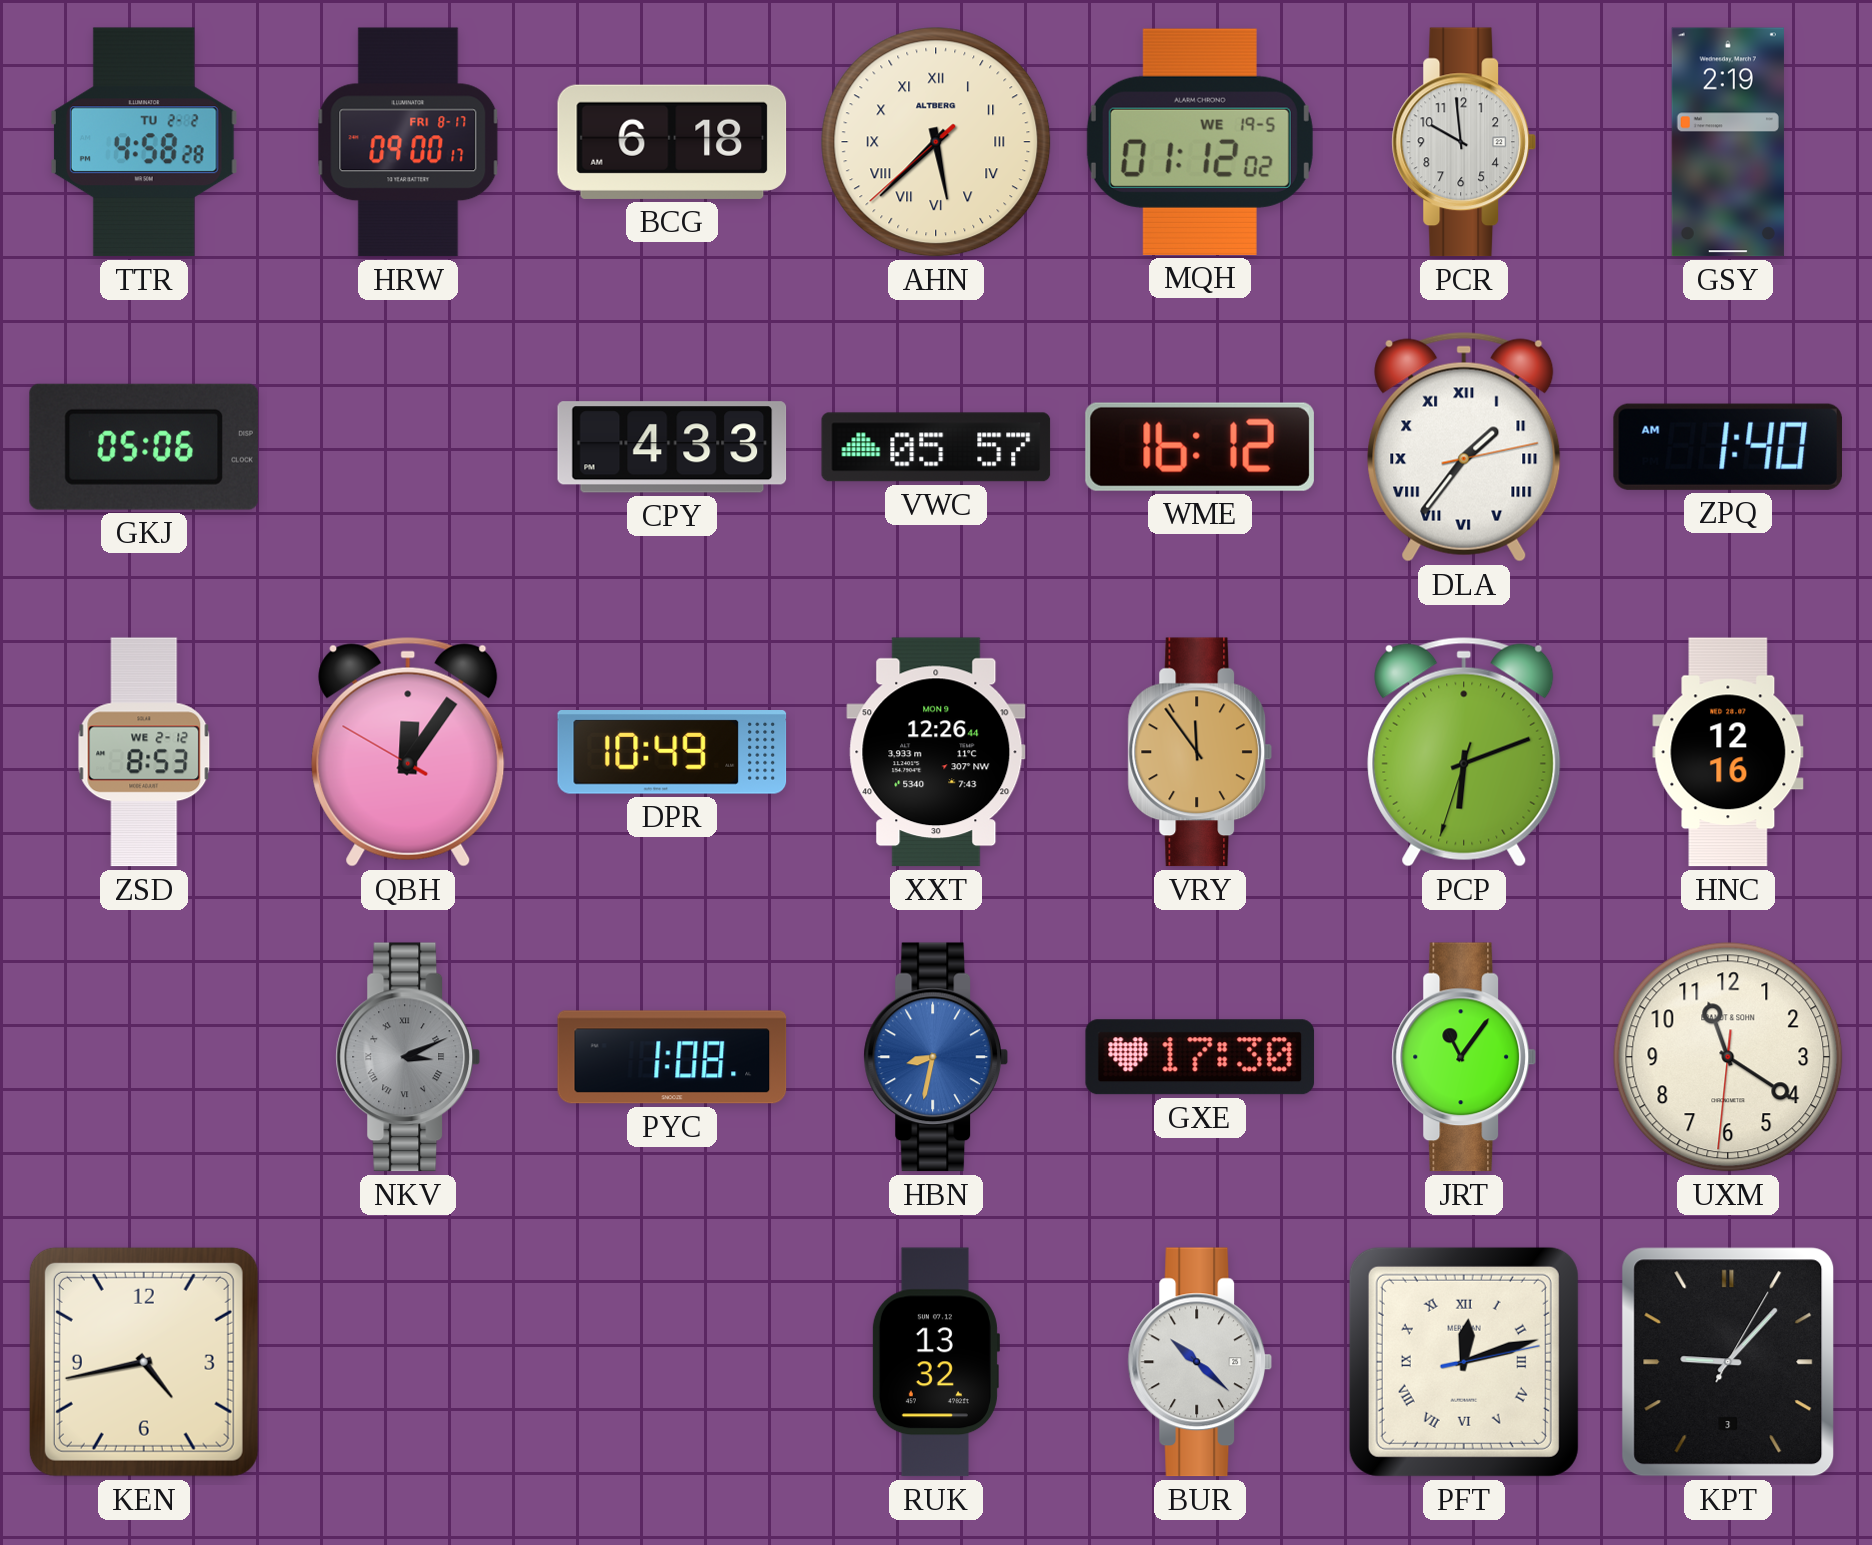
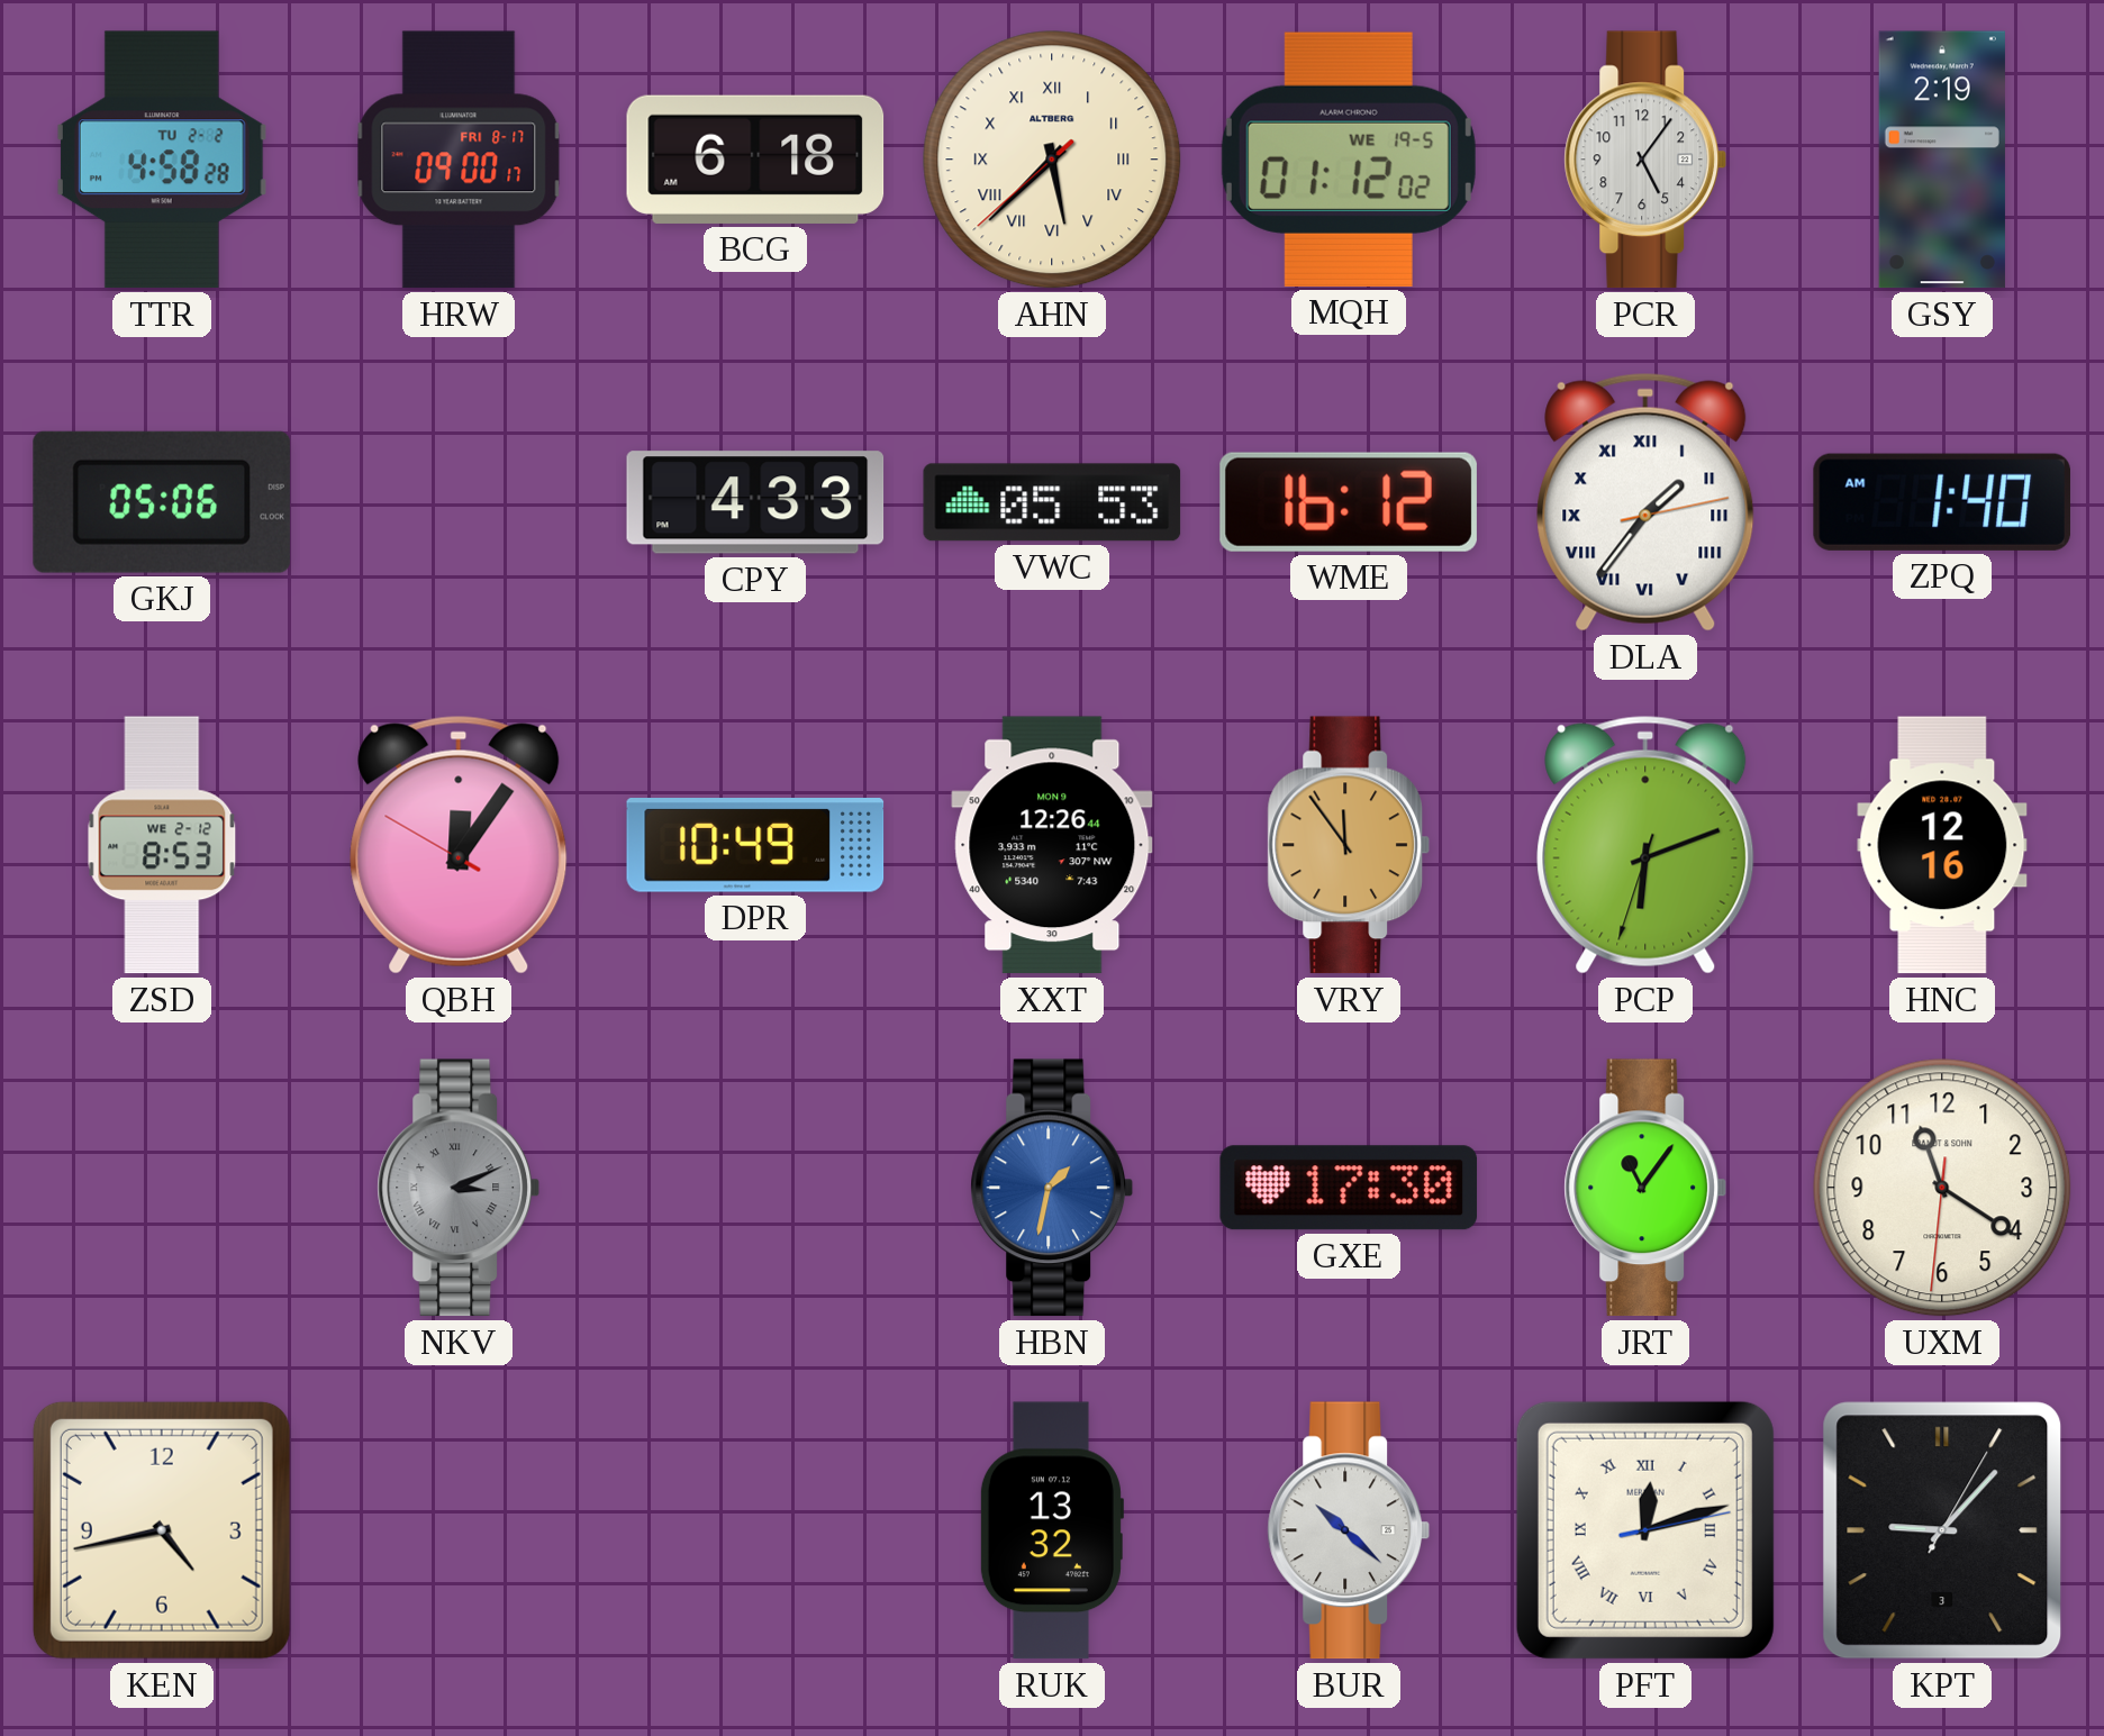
PCR: 9:59 -> 5:06
VWC: 05:57 -> 05:53
PYC: 1:08 -> none
HBN: 8:32 -> 1:32
